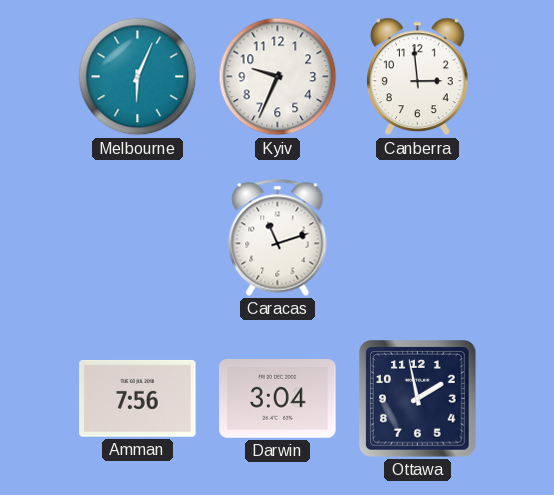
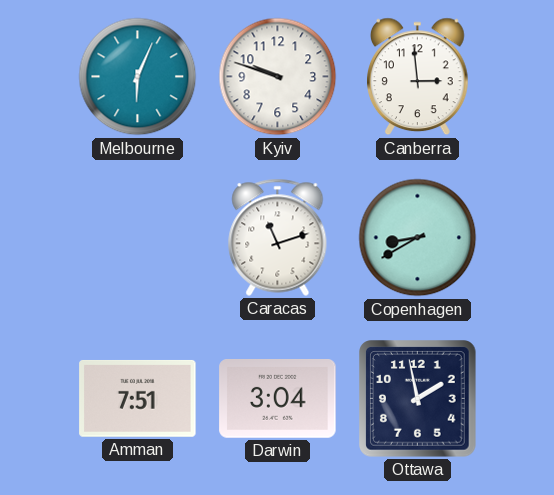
Kyiv: 9:34 -> 9:48
Copenhagen: none -> 8:40
Amman: 7:56 -> 7:51
